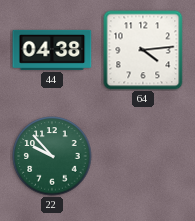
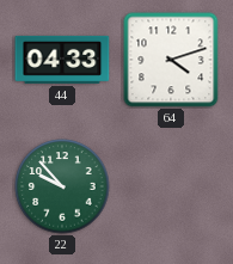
44: 04:38 -> 04:33
64: 4:14 -> 4:12
